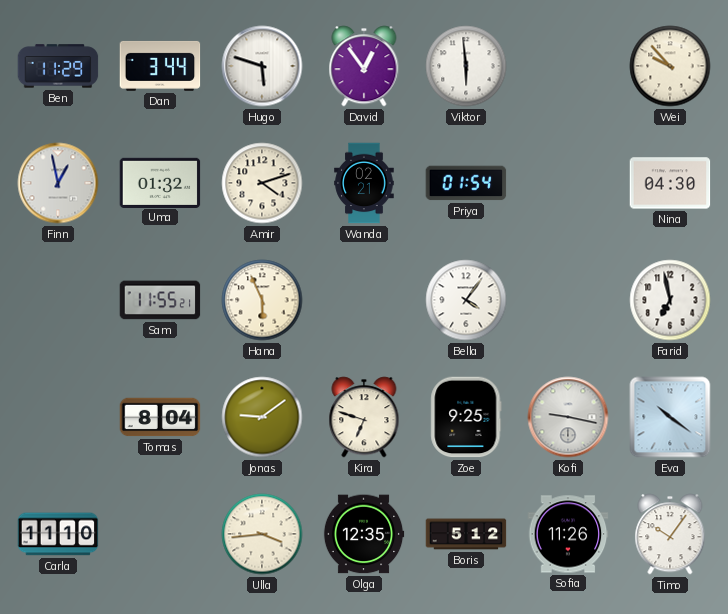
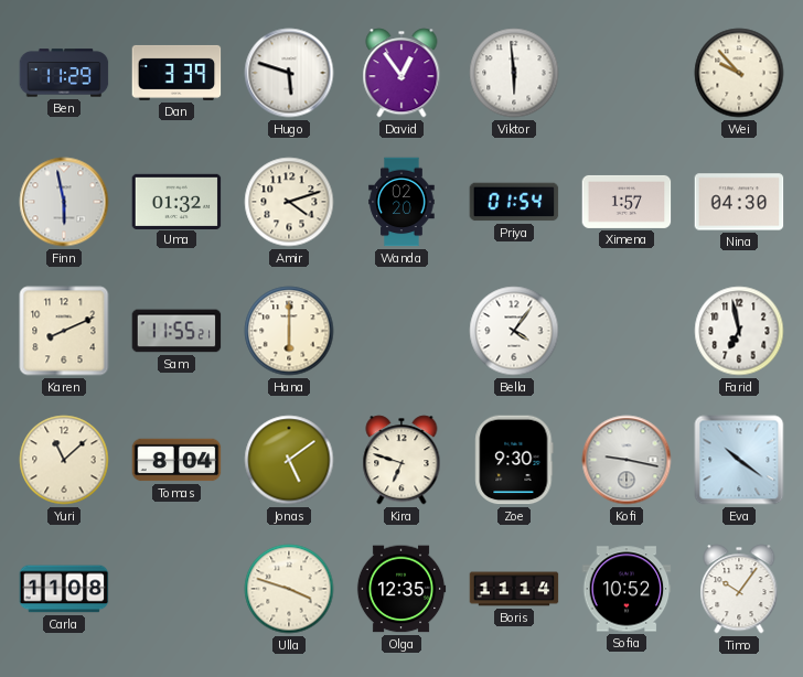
Dan: 3:44 -> 3:39
Finn: 12:58 -> 5:58
Wanda: 02:21 -> 02:20
Ximena: none -> 1:57
Karen: none -> 8:11
Hana: 5:56 -> 6:00
Yuri: none -> 11:08
Jonas: 9:09 -> 5:09
Zoe: 9:25 -> 9:30
Carla: 11:10 -> 11:08
Ulla: 3:44 -> 3:48
Boris: 5:12 -> 11:14
Sofia: 11:26 -> 10:52
